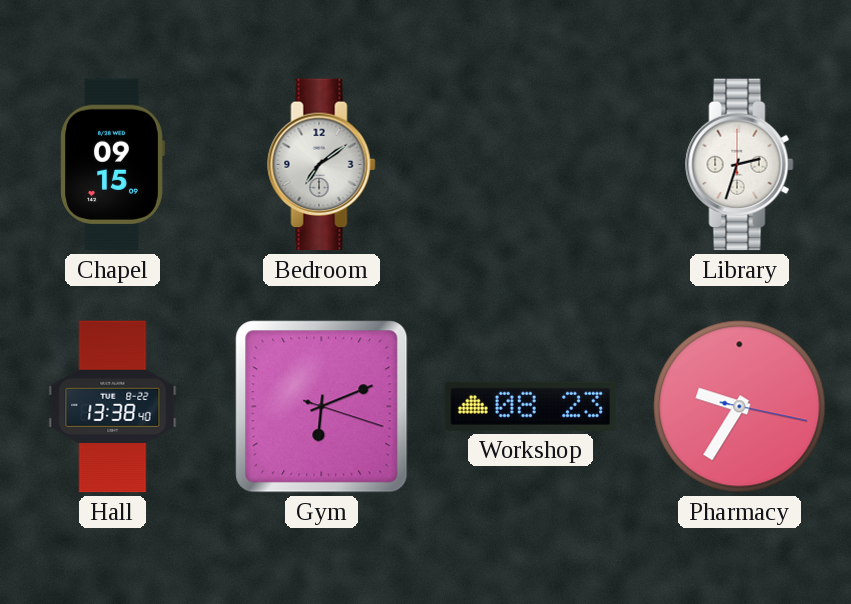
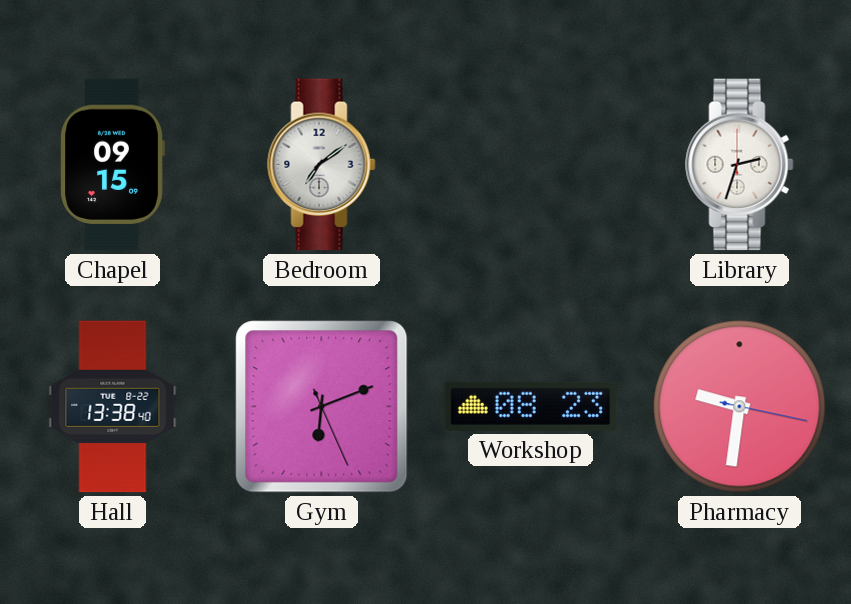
Gym: 6:11:18 -> 6:11:26
Pharmacy: 9:35 -> 9:31
